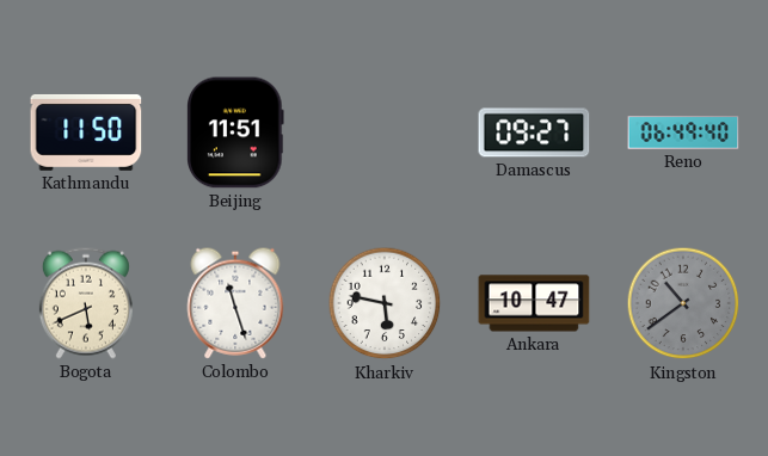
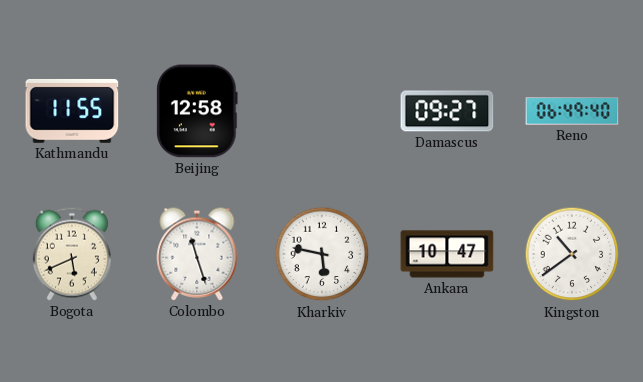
Kathmandu: 11:50 -> 11:55
Beijing: 11:51 -> 12:58
Kingston dial: grey -> white
